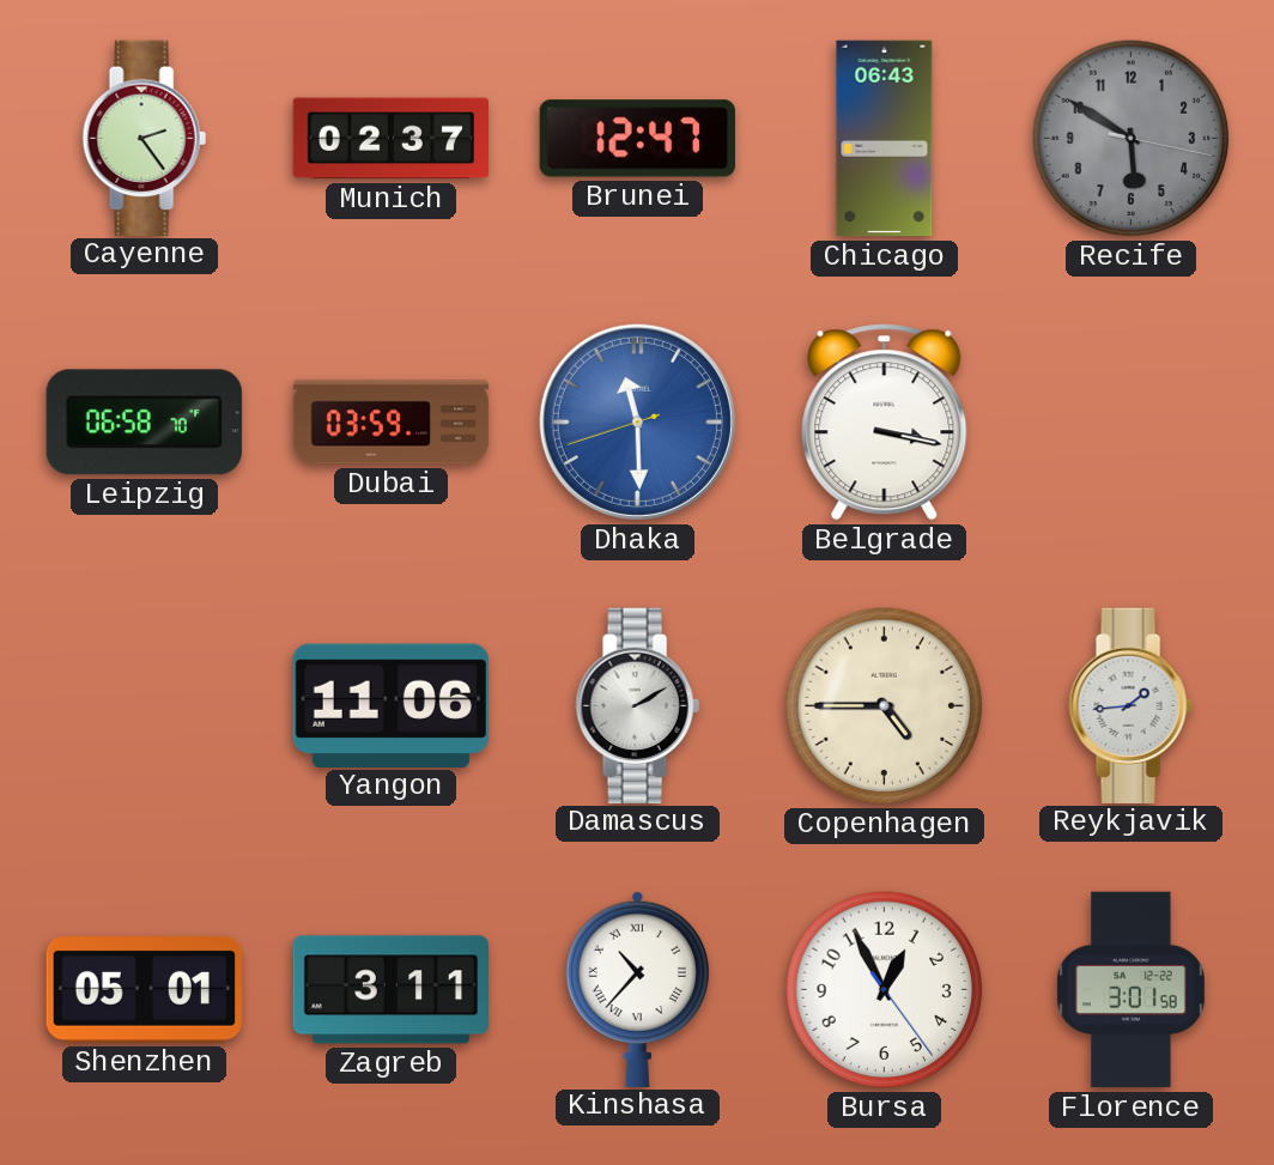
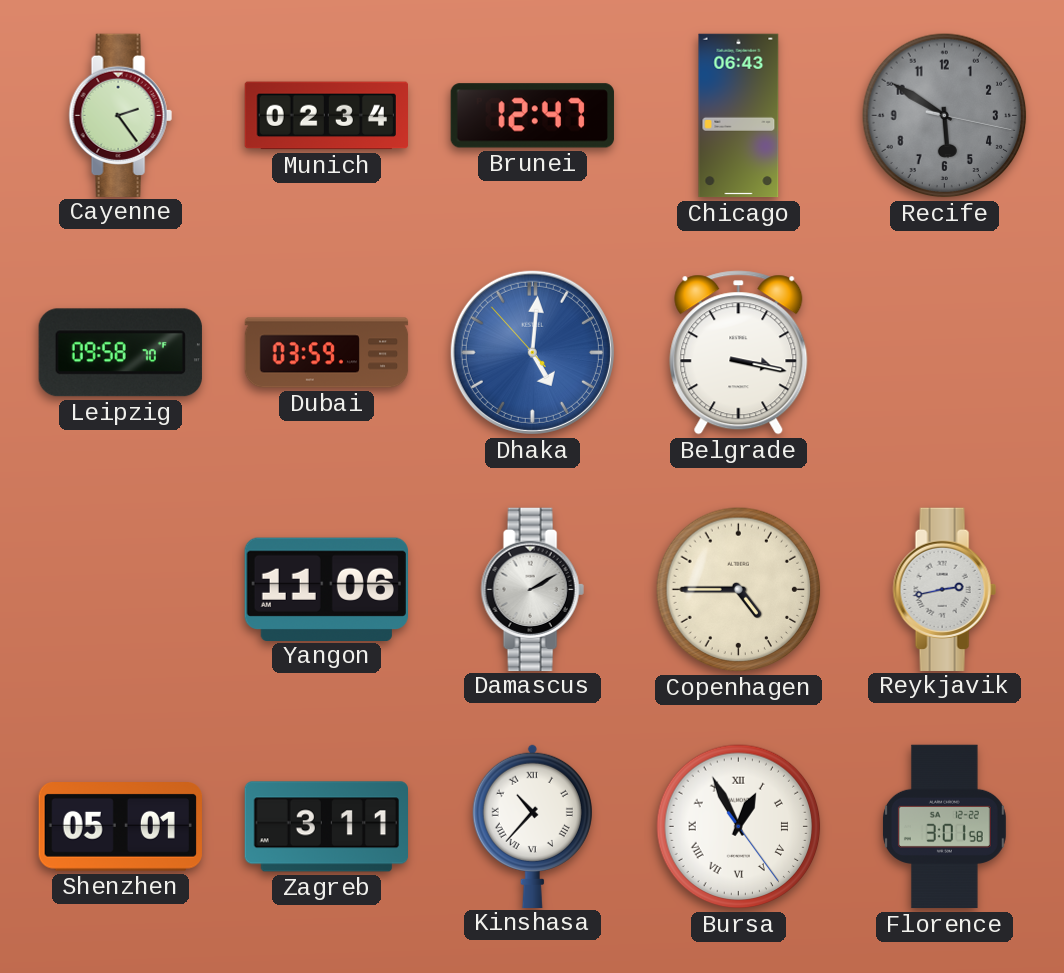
Munich: 02:37 -> 02:34
Leipzig: 06:58 -> 09:58
Dhaka: 11:29 -> 5:00
Reykjavik: 1:44 -> 2:43
Bursa numerals: Arabic -> Roman
